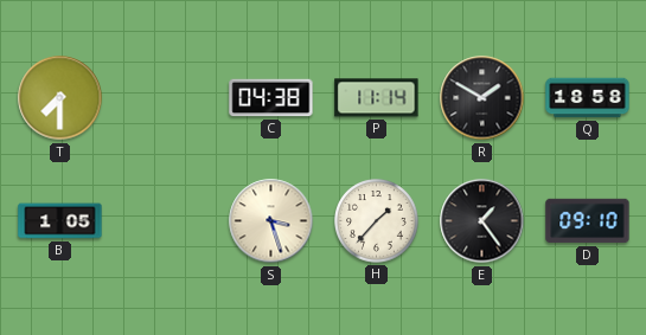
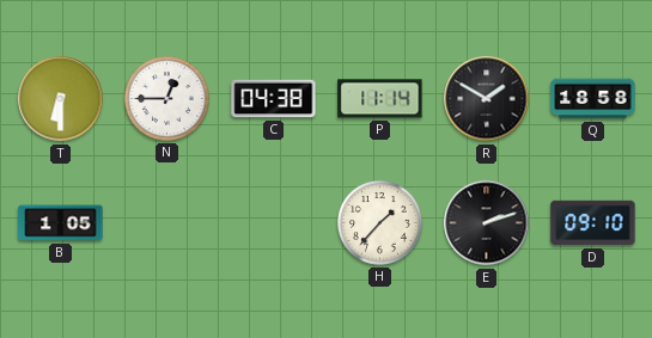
T: 7:30 -> 6:30
N: none -> 12:45
S: 3:27 -> none
E: 1:24 -> 2:12
